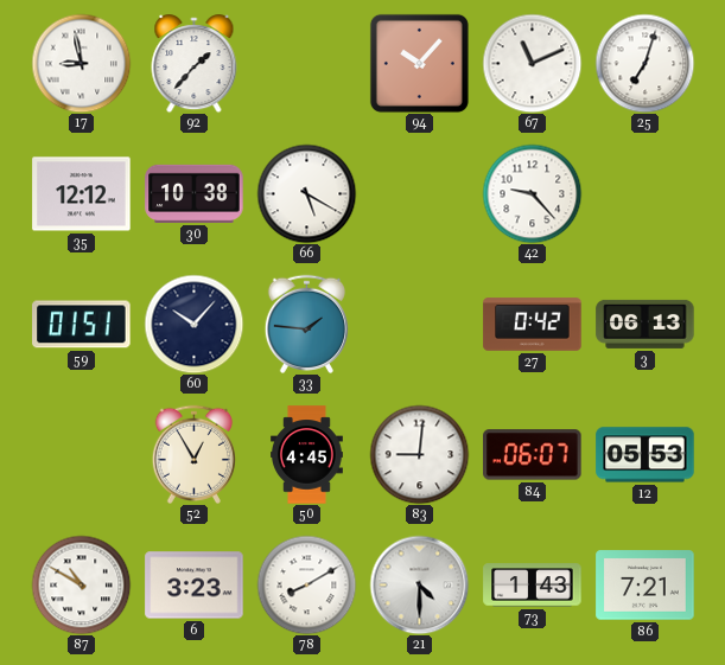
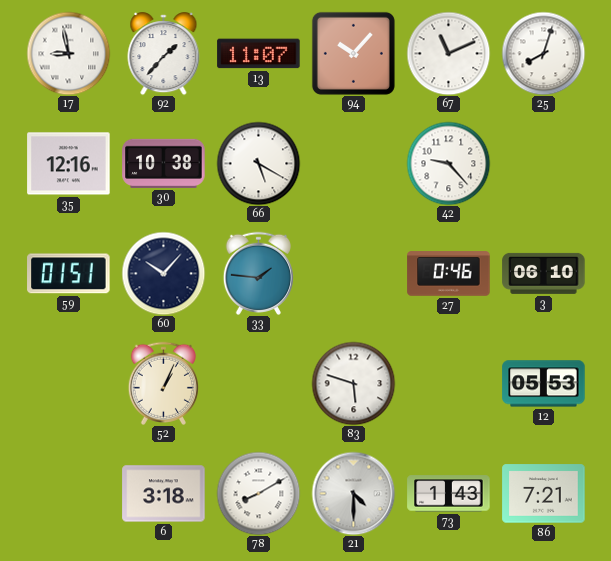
13: none -> 11:07
25: 7:03 -> 8:03
35: 12:12 -> 12:16
27: 0:42 -> 0:46
3: 06:13 -> 06:10
52: 12:55 -> 1:04
50: 4:45 -> none
83: 9:01 -> 5:48
84: 06:07 -> none
87: 10:50 -> none
6: 3:23 -> 3:18
